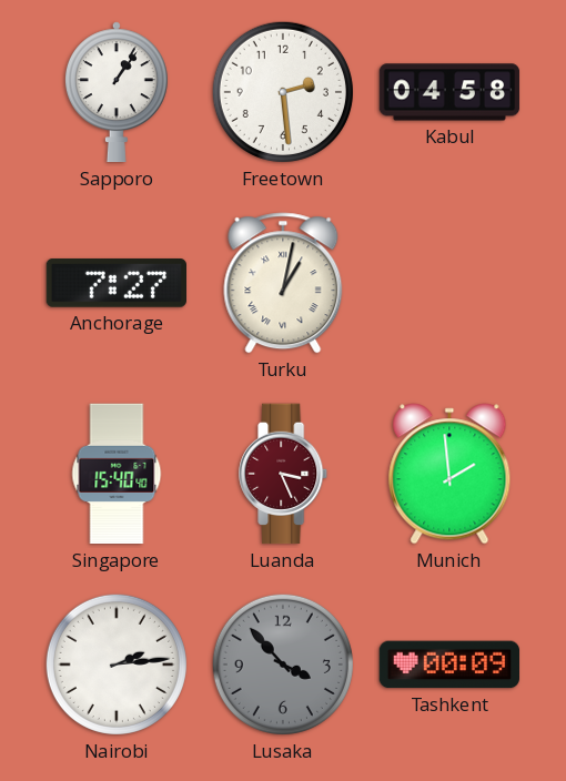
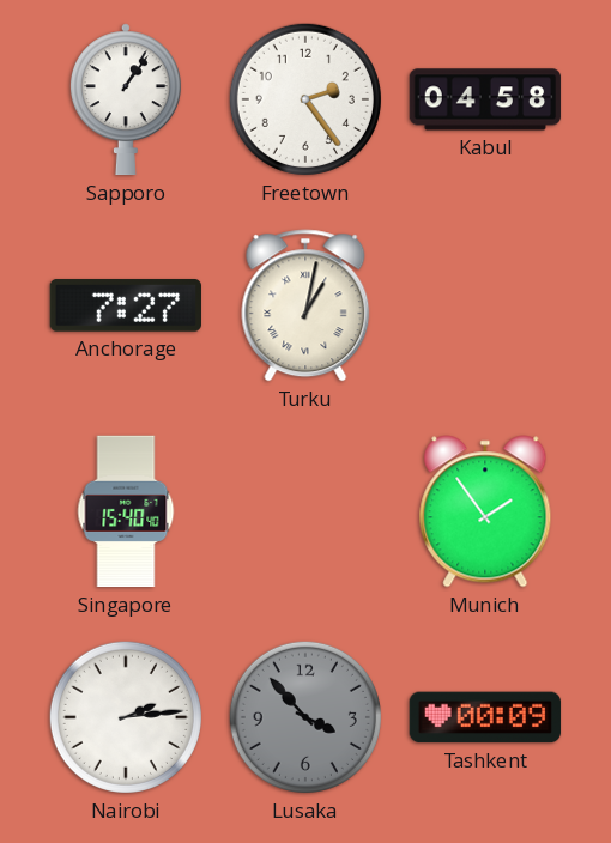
Freetown: 2:29 -> 2:24
Luanda: 3:26 -> none
Munich: 1:59 -> 1:54
